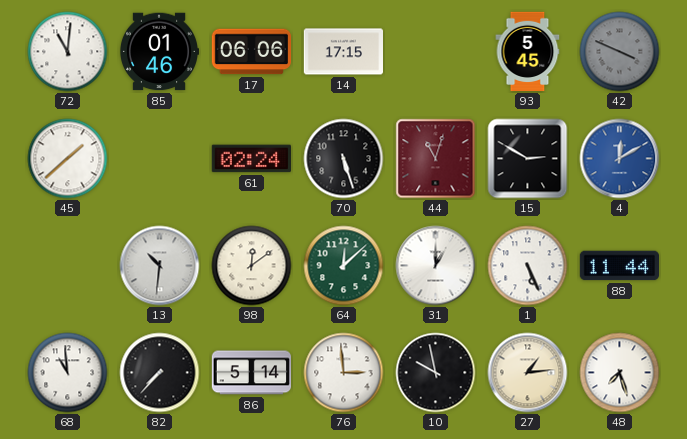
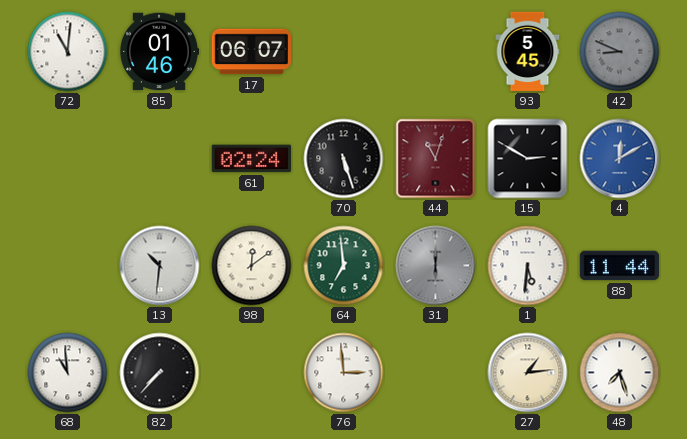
17: 06:06 -> 06:07
14: 17:15 -> none
42: 3:49 -> 8:49
45: 1:38 -> none
64: 12:08 -> 6:59
31: 1:00 -> 6:00
31 dial: white -> grey
1: 5:26 -> 5:31
86: 5:14 -> none
10: 9:58 -> none
